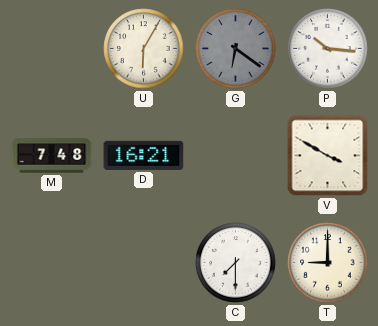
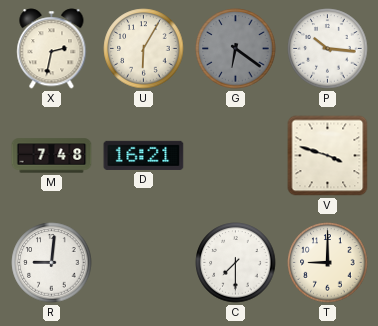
X: none -> 2:32
V: 3:50 -> 3:48
R: none -> 9:01
